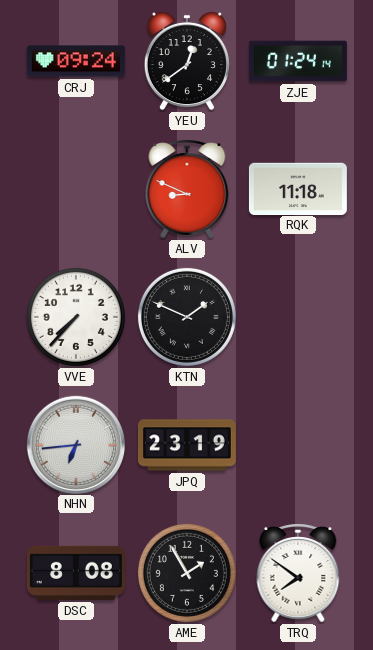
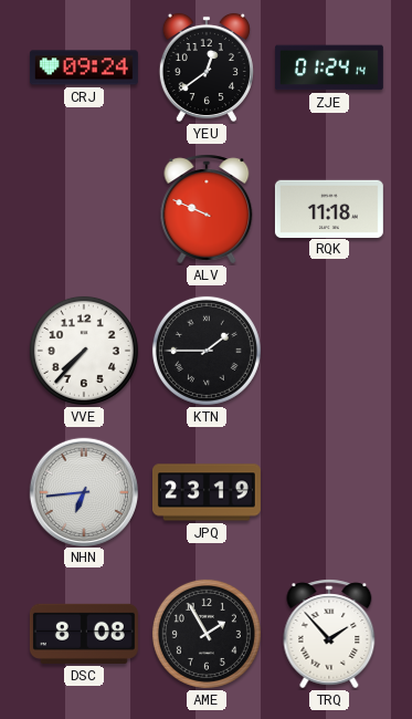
ALV: 8:49 -> 9:49
KTN: 1:49 -> 1:45
TRQ: 7:51 -> 1:53
